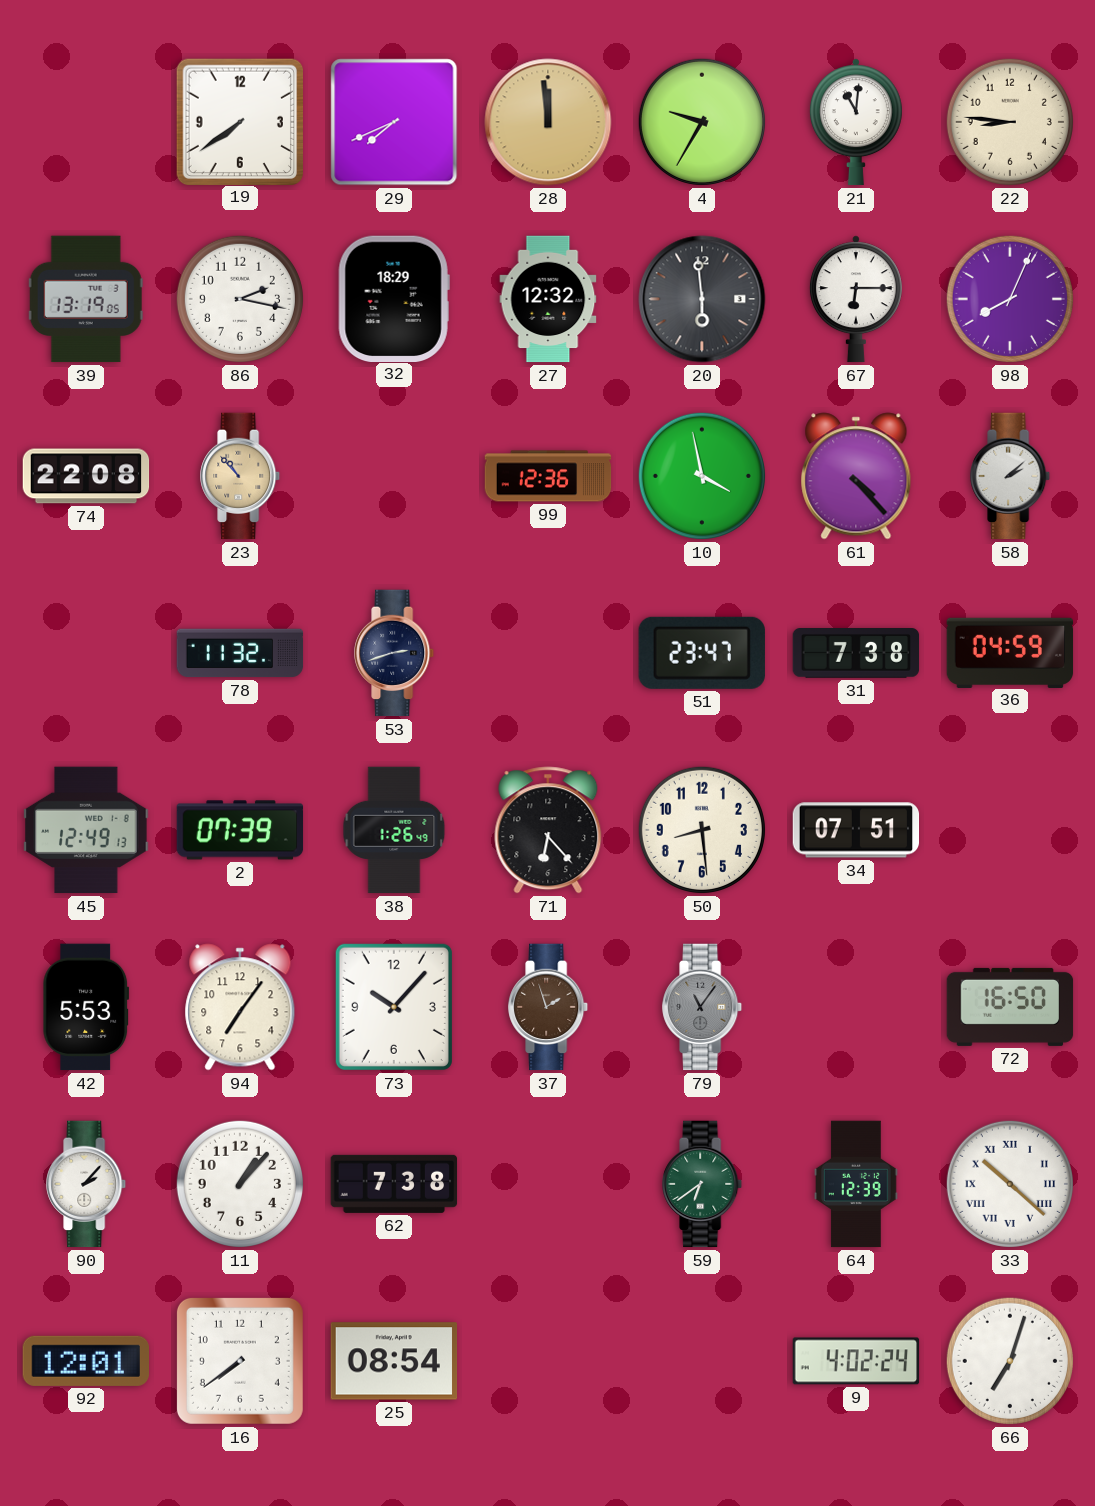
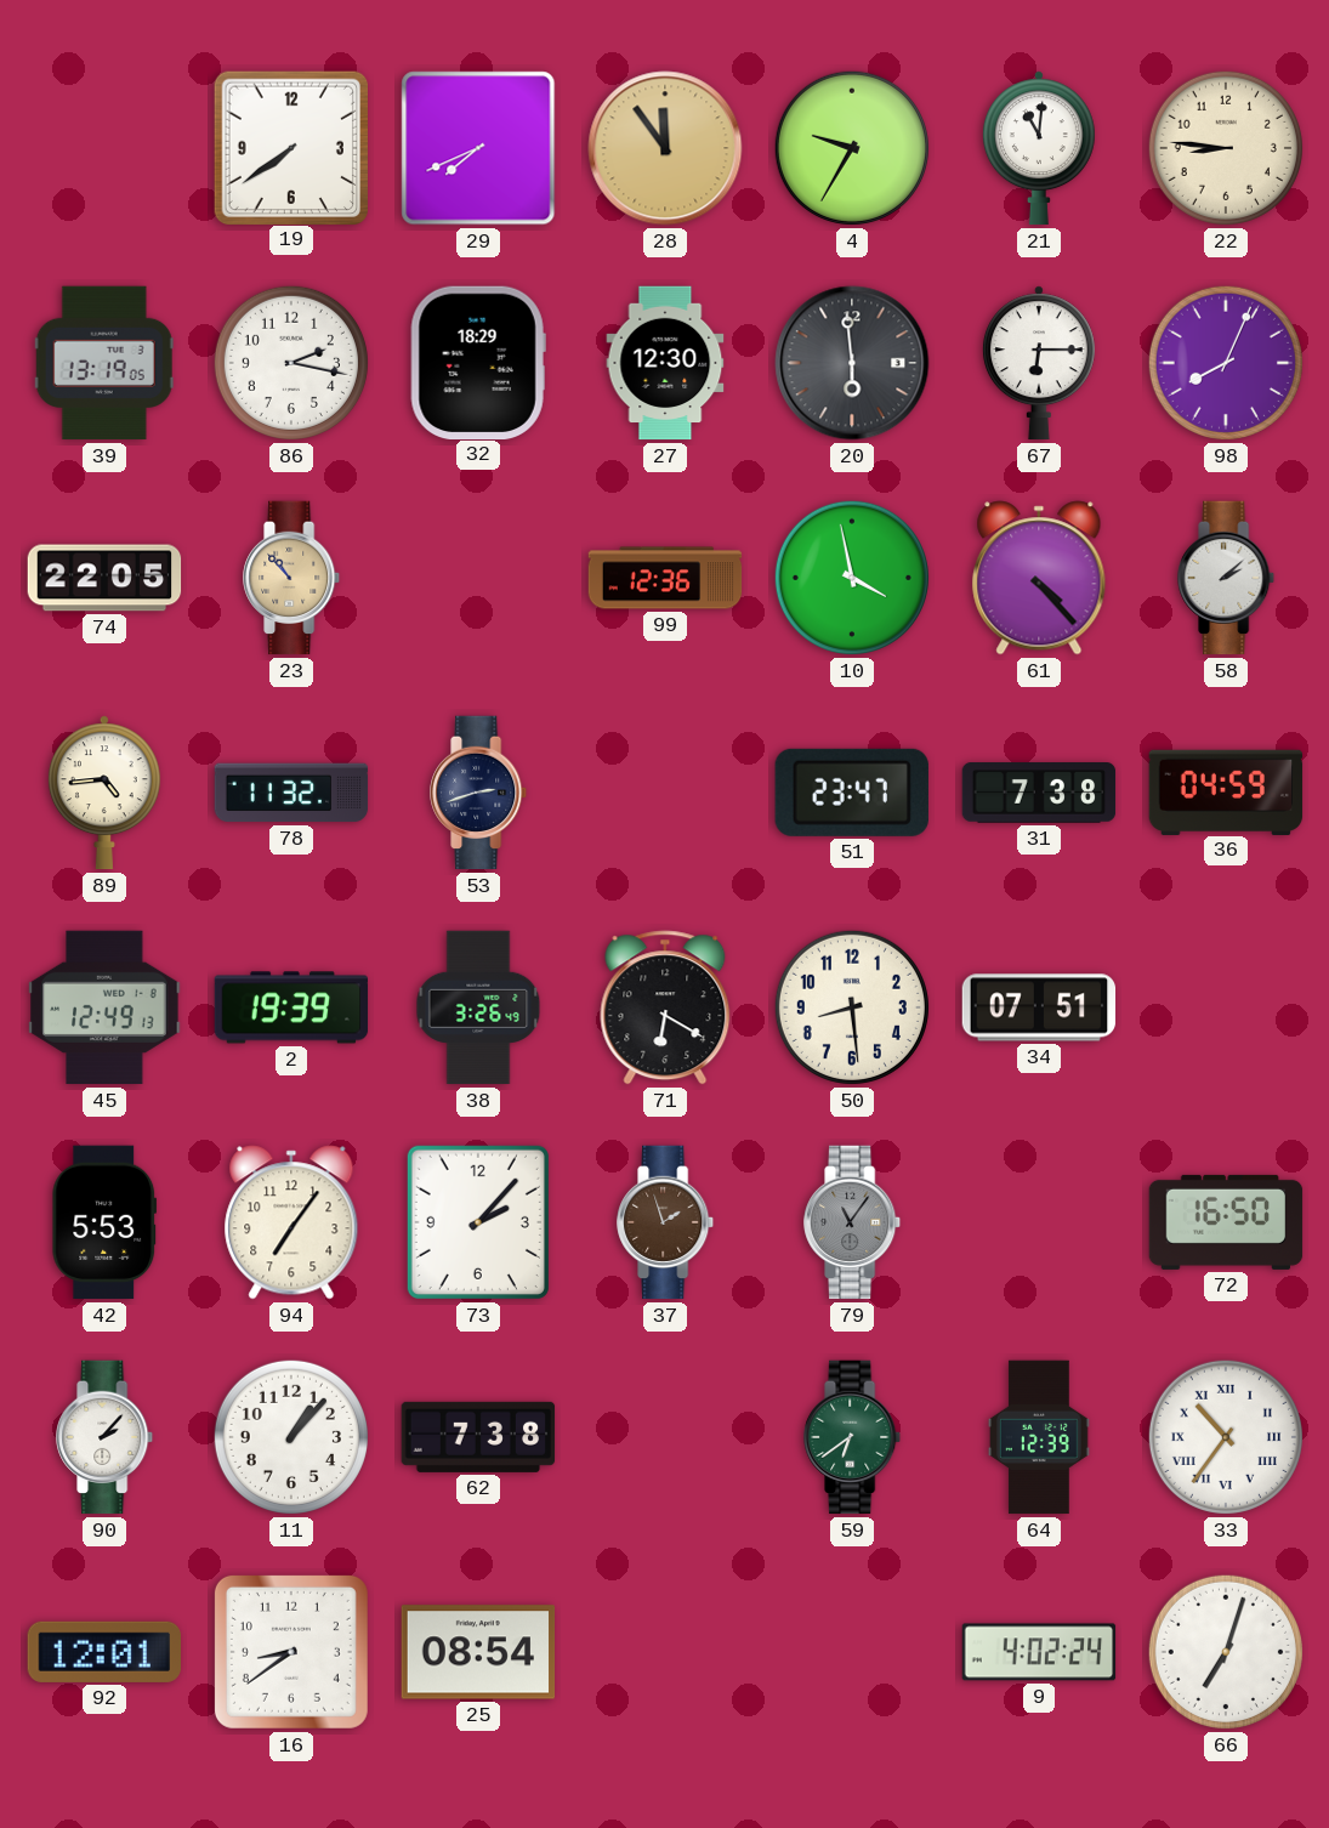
28: 11:59 -> 11:54
27: 12:32 -> 12:30
74: 22:08 -> 22:05
89: none -> 4:44
2: 07:39 -> 19:39
38: 1:26 -> 3:26
71: 6:23 -> 6:20
73: 10:07 -> 2:07
33: 10:22 -> 10:36
16: 7:39 -> 8:39
